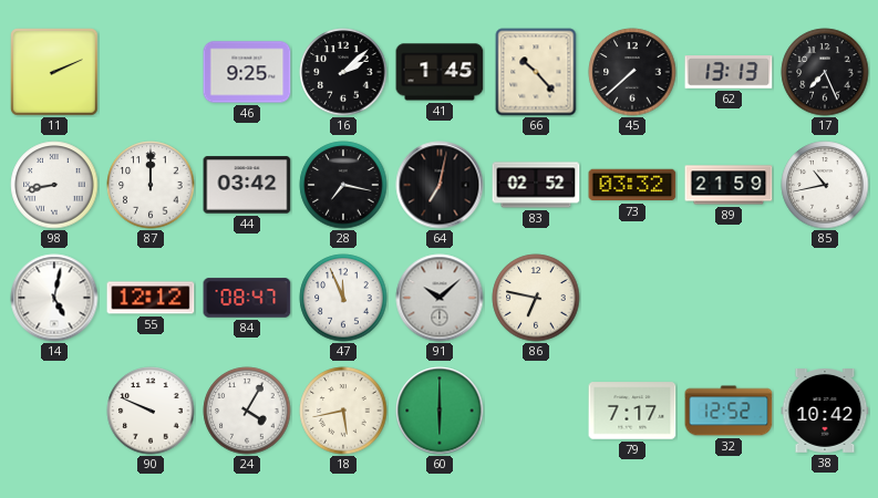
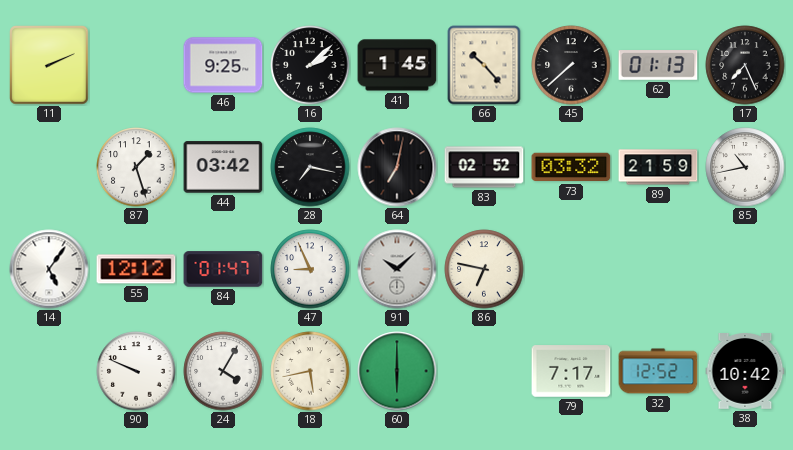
62: 13:13 -> 01:13
98: 8:43 -> none
87: 12:00 -> 1:27
14: 5:02 -> 5:06
84: 08:47 -> 01:47
47: 11:56 -> 8:56
